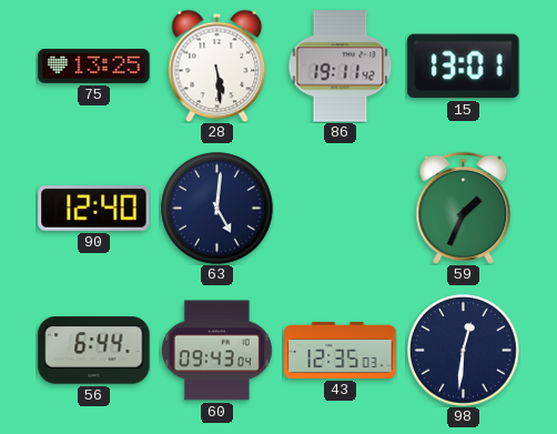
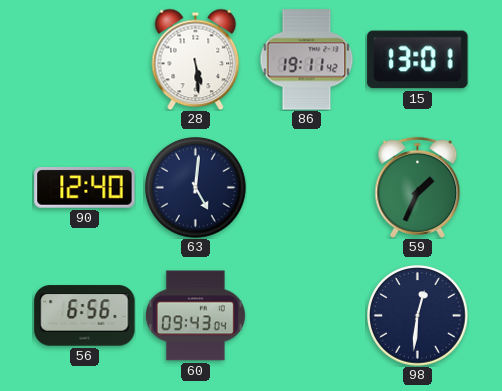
75: 13:25 -> none
56: 6:44 -> 6:56
43: 12:35 -> none
